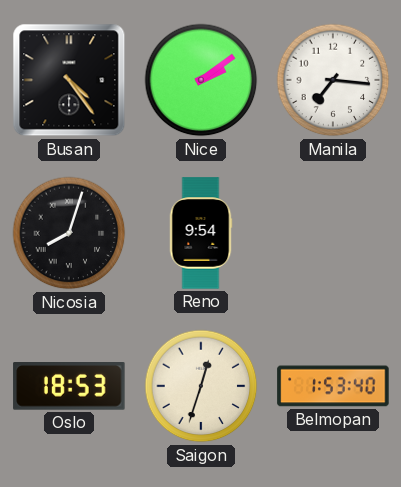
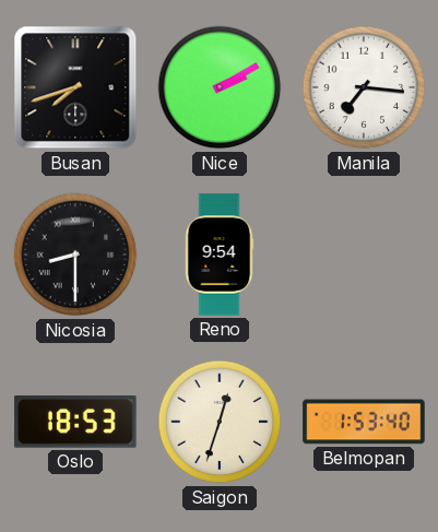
Busan: 4:24 -> 7:42
Nice: 2:09 -> 2:10
Nicosia: 8:03 -> 8:30
